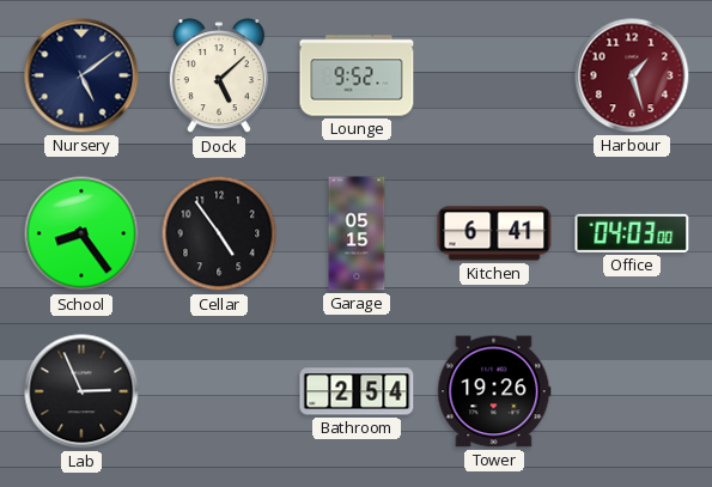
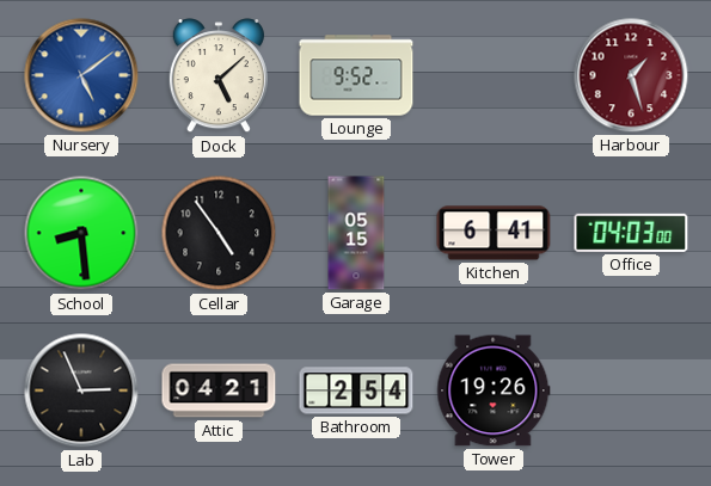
Nursery dial: navy -> blue
School: 8:24 -> 8:29
Attic: none -> 04:21
